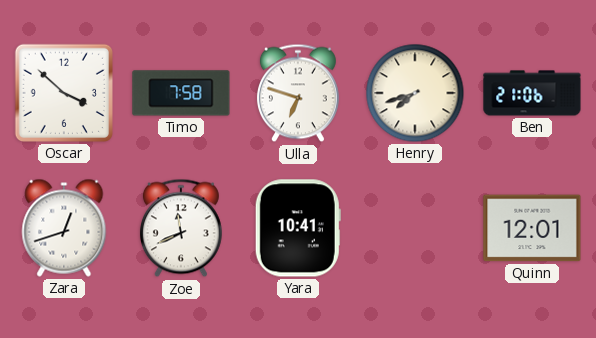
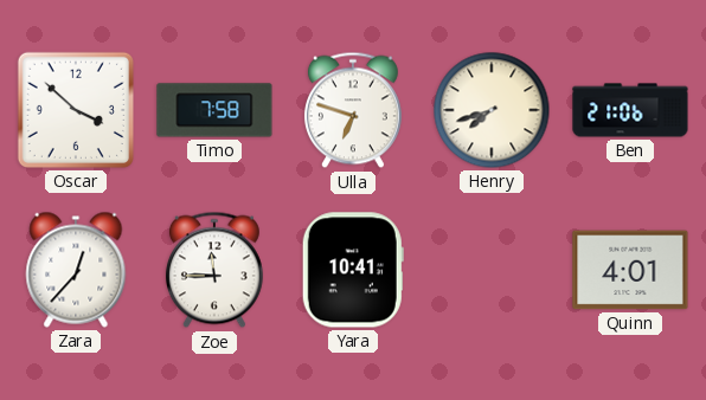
Zara: 12:42 -> 12:37
Zoe: 11:41 -> 11:45
Quinn: 12:01 -> 4:01
